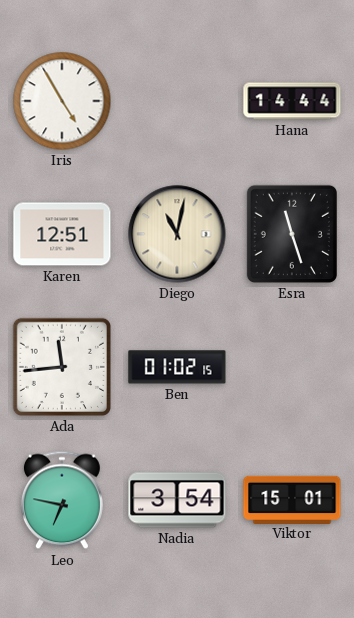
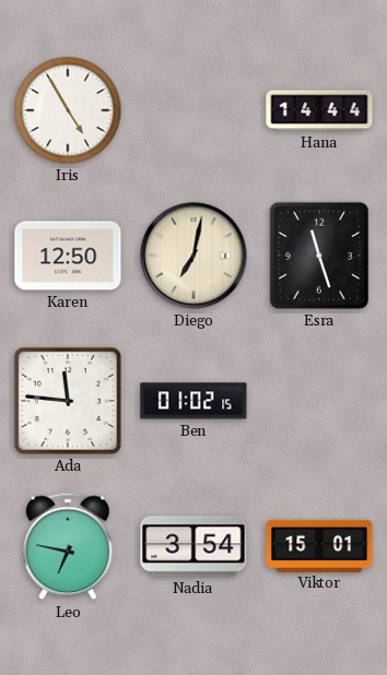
Karen: 12:51 -> 12:50
Diego: 11:02 -> 7:02
Ada: 11:44 -> 11:46
